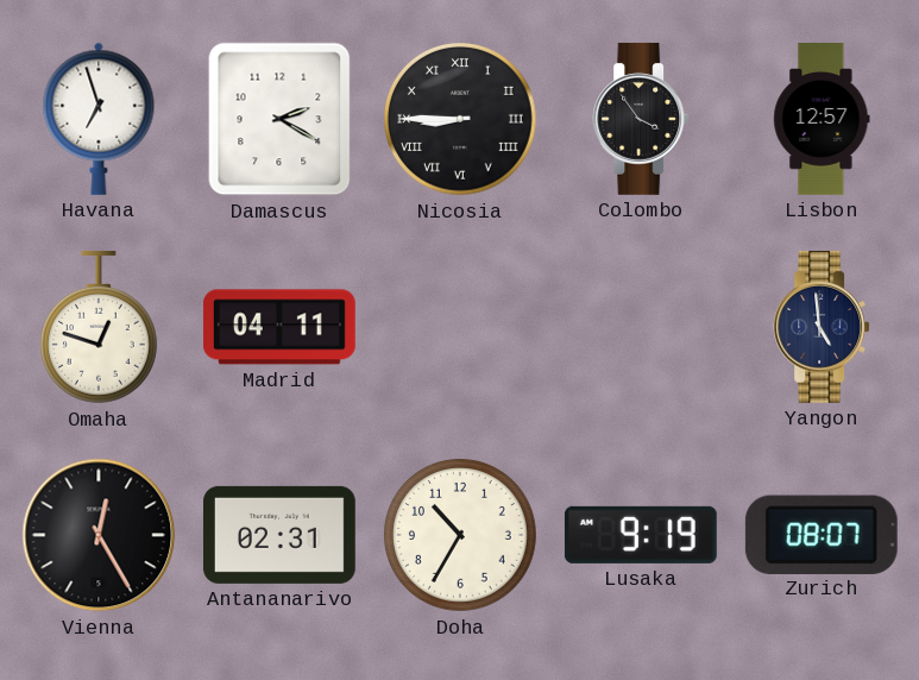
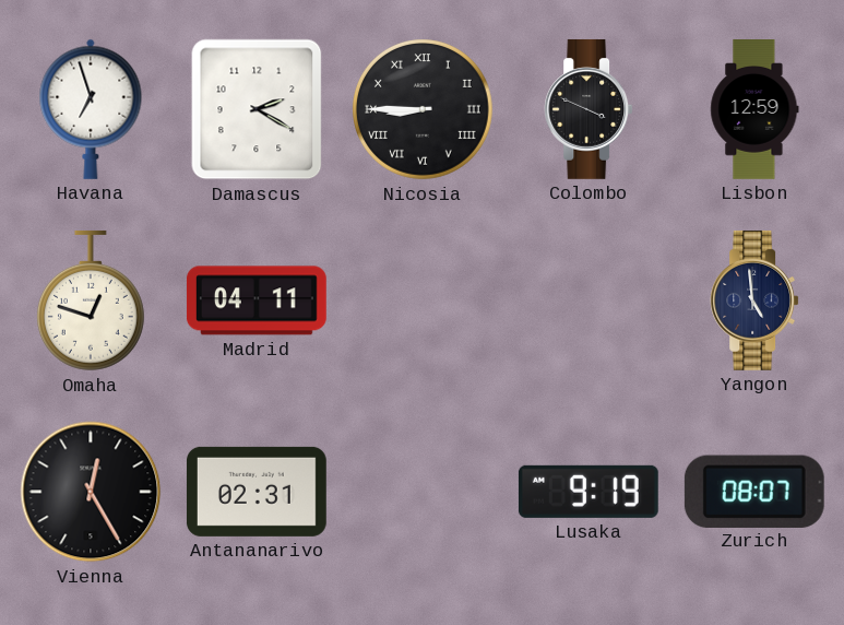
Colombo: 3:54 -> 3:49
Lisbon: 12:57 -> 12:59
Doha: 10:35 -> none
